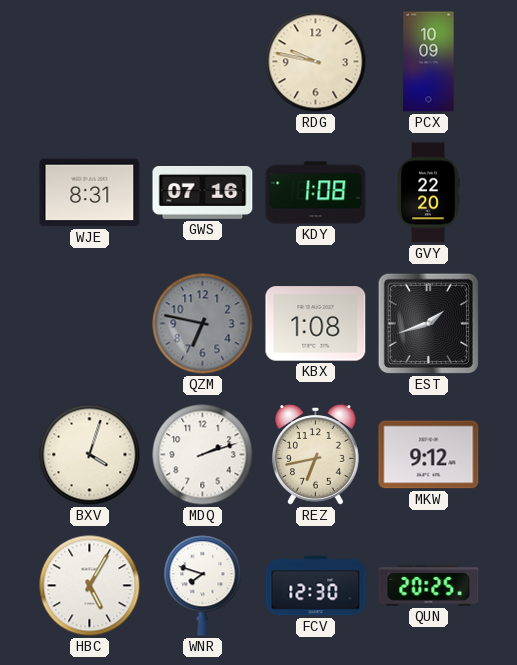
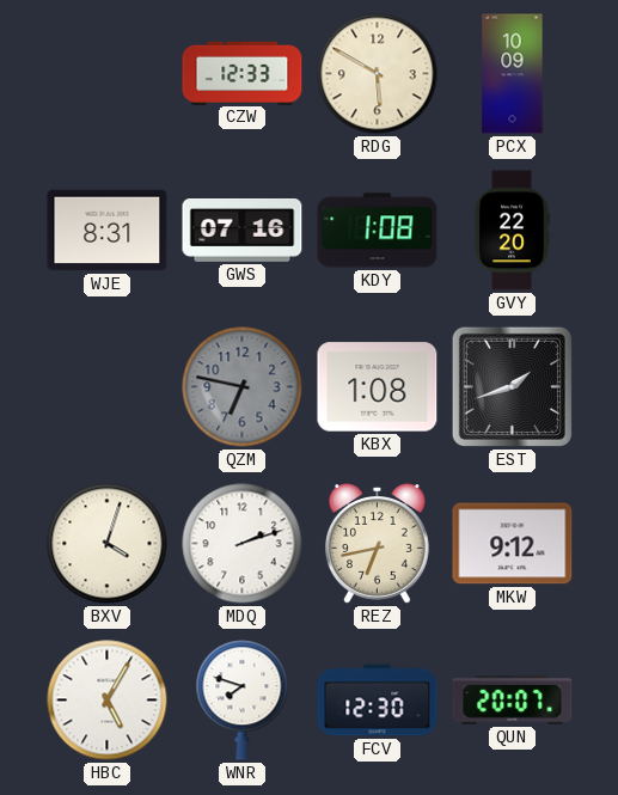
CZW: none -> 12:33
RDG: 9:47 -> 5:50
QUN: 20:25 -> 20:07
